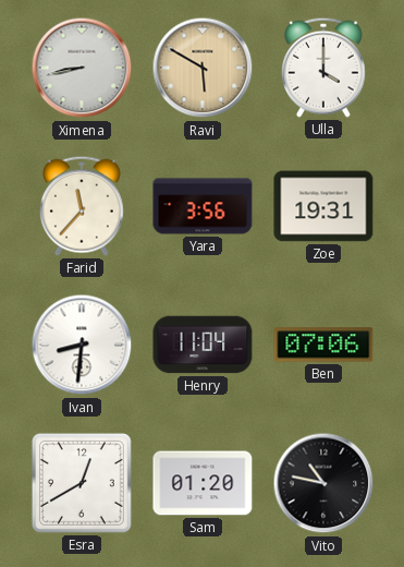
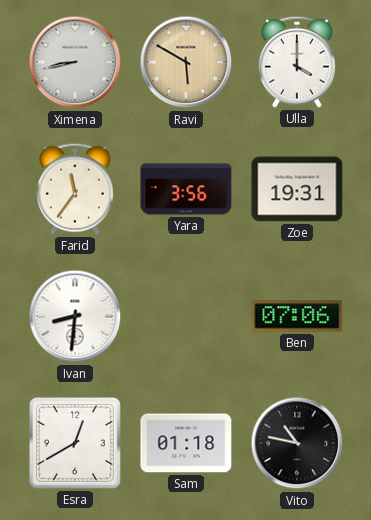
Farid: 11:37 -> 11:36
Henry: 11:04 -> none
Sam: 01:20 -> 01:18
